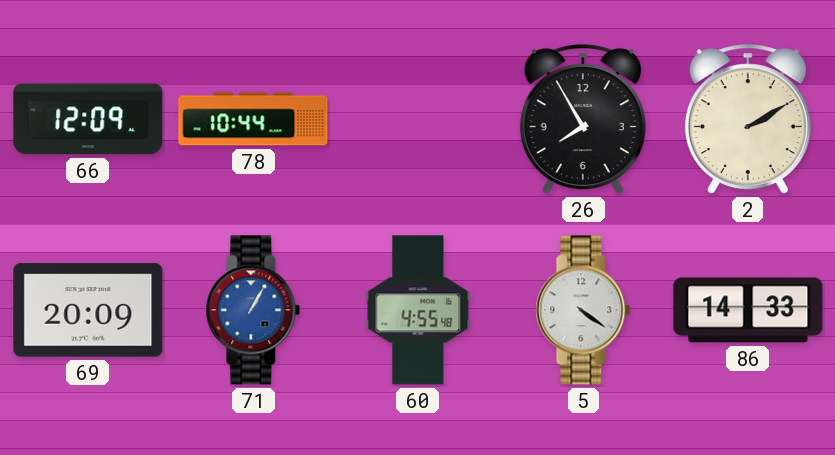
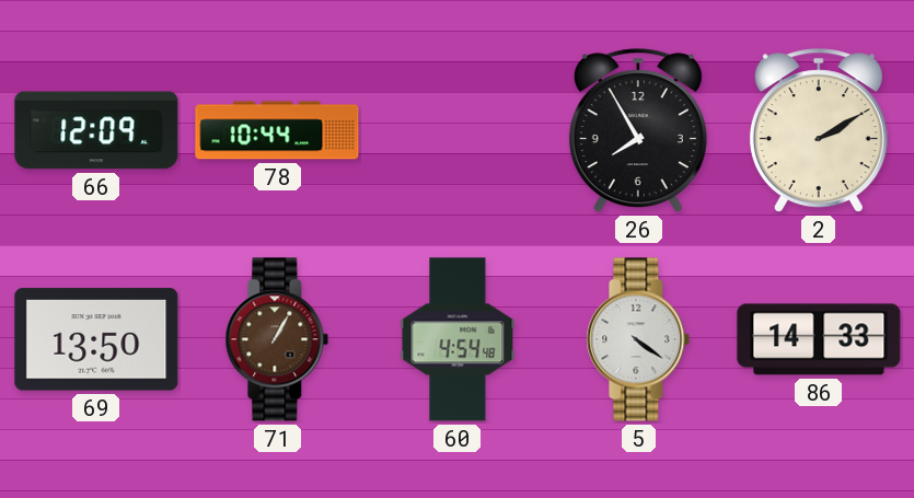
69: 20:09 -> 13:50
71 dial: blue -> brown
60: 4:55 -> 4:54
